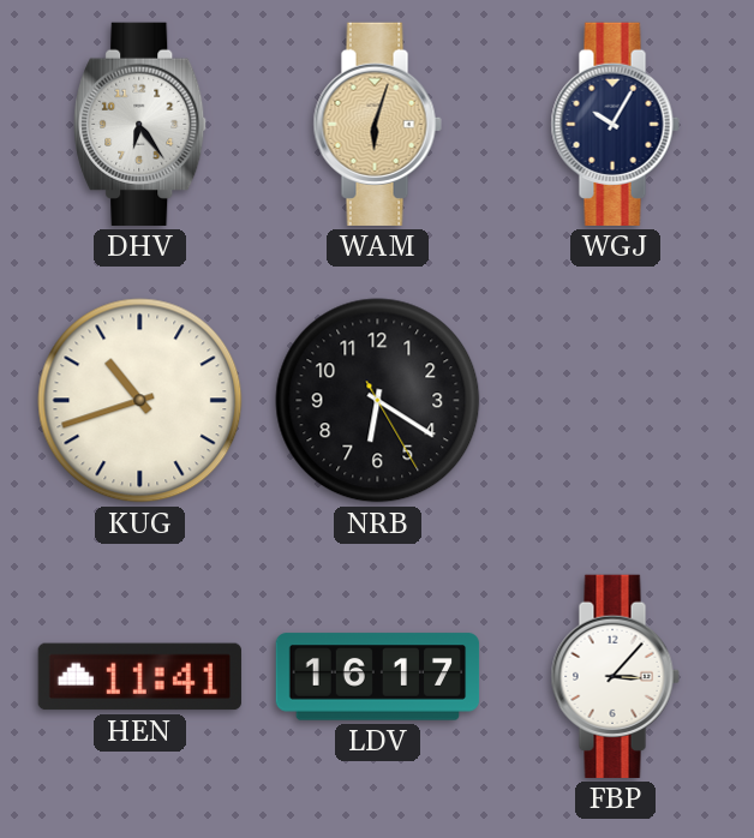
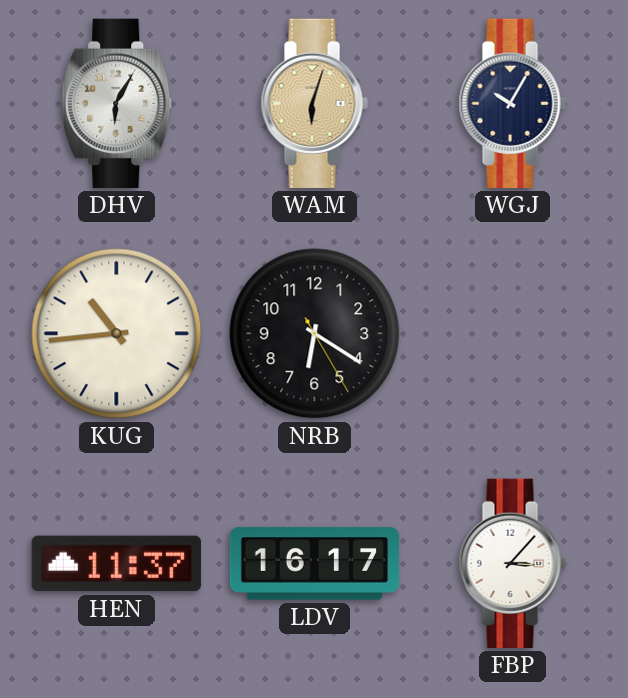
DHV: 6:24 -> 6:05
KUG: 10:42 -> 10:44
HEN: 11:41 -> 11:37
